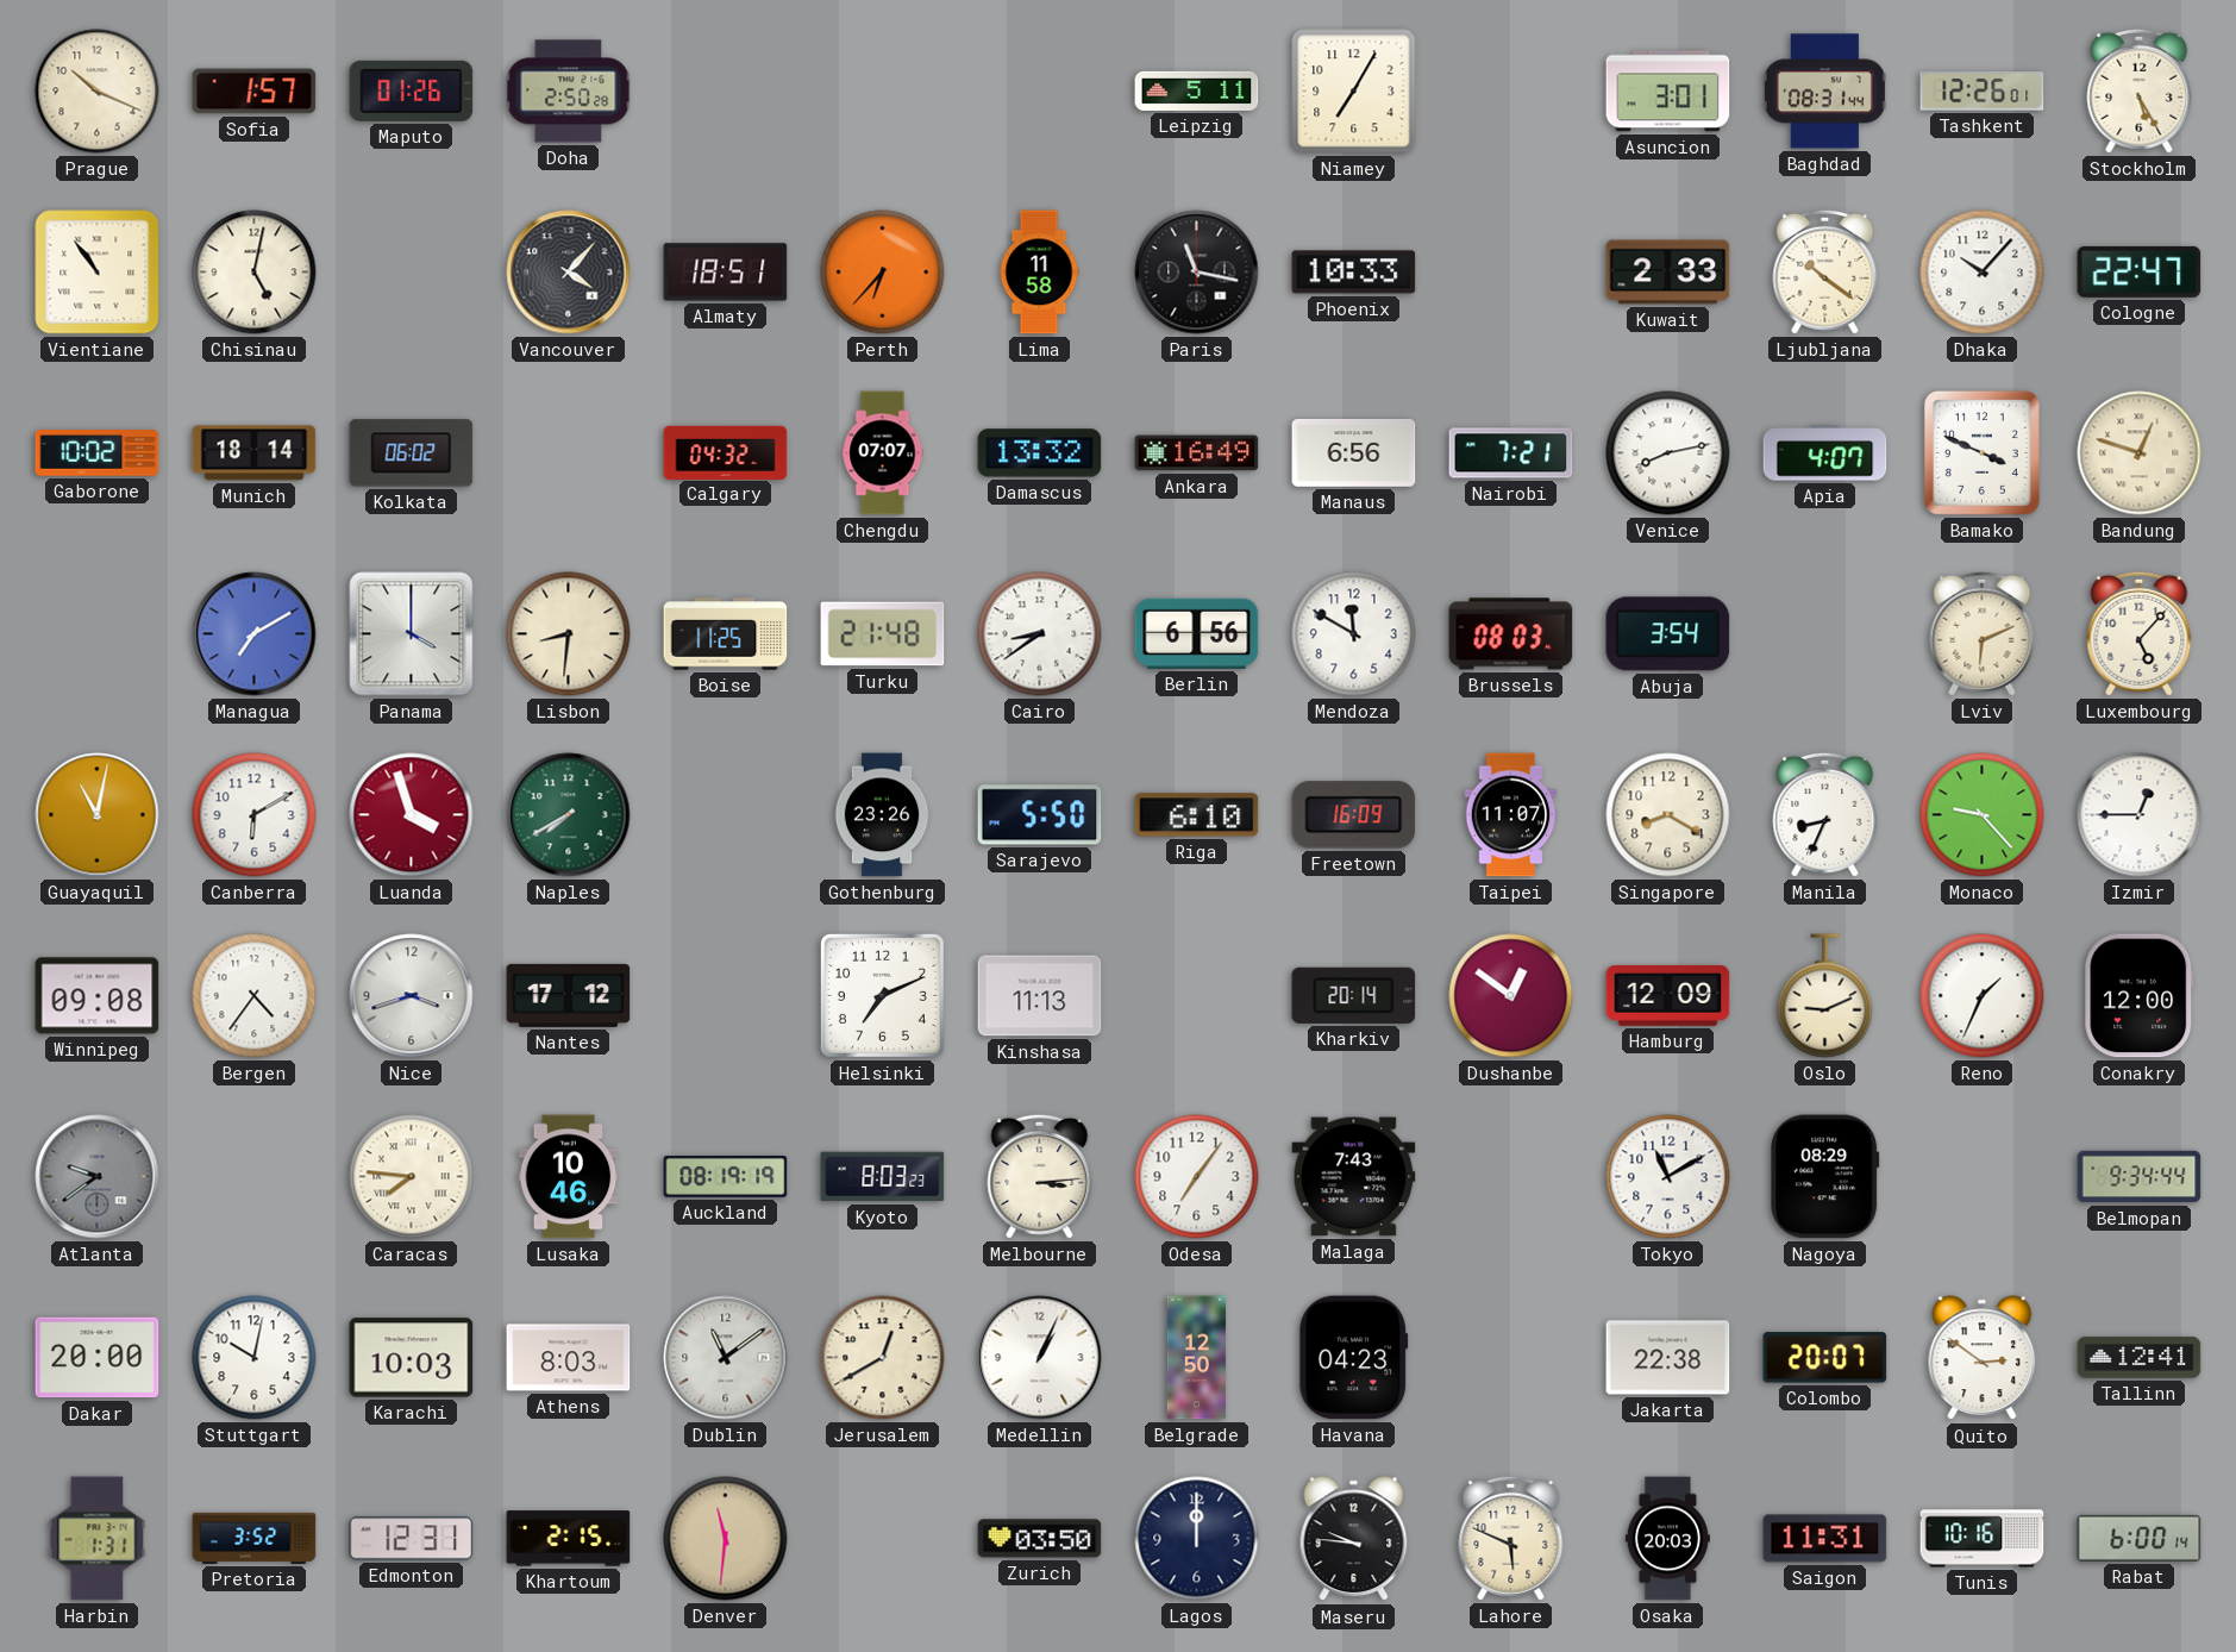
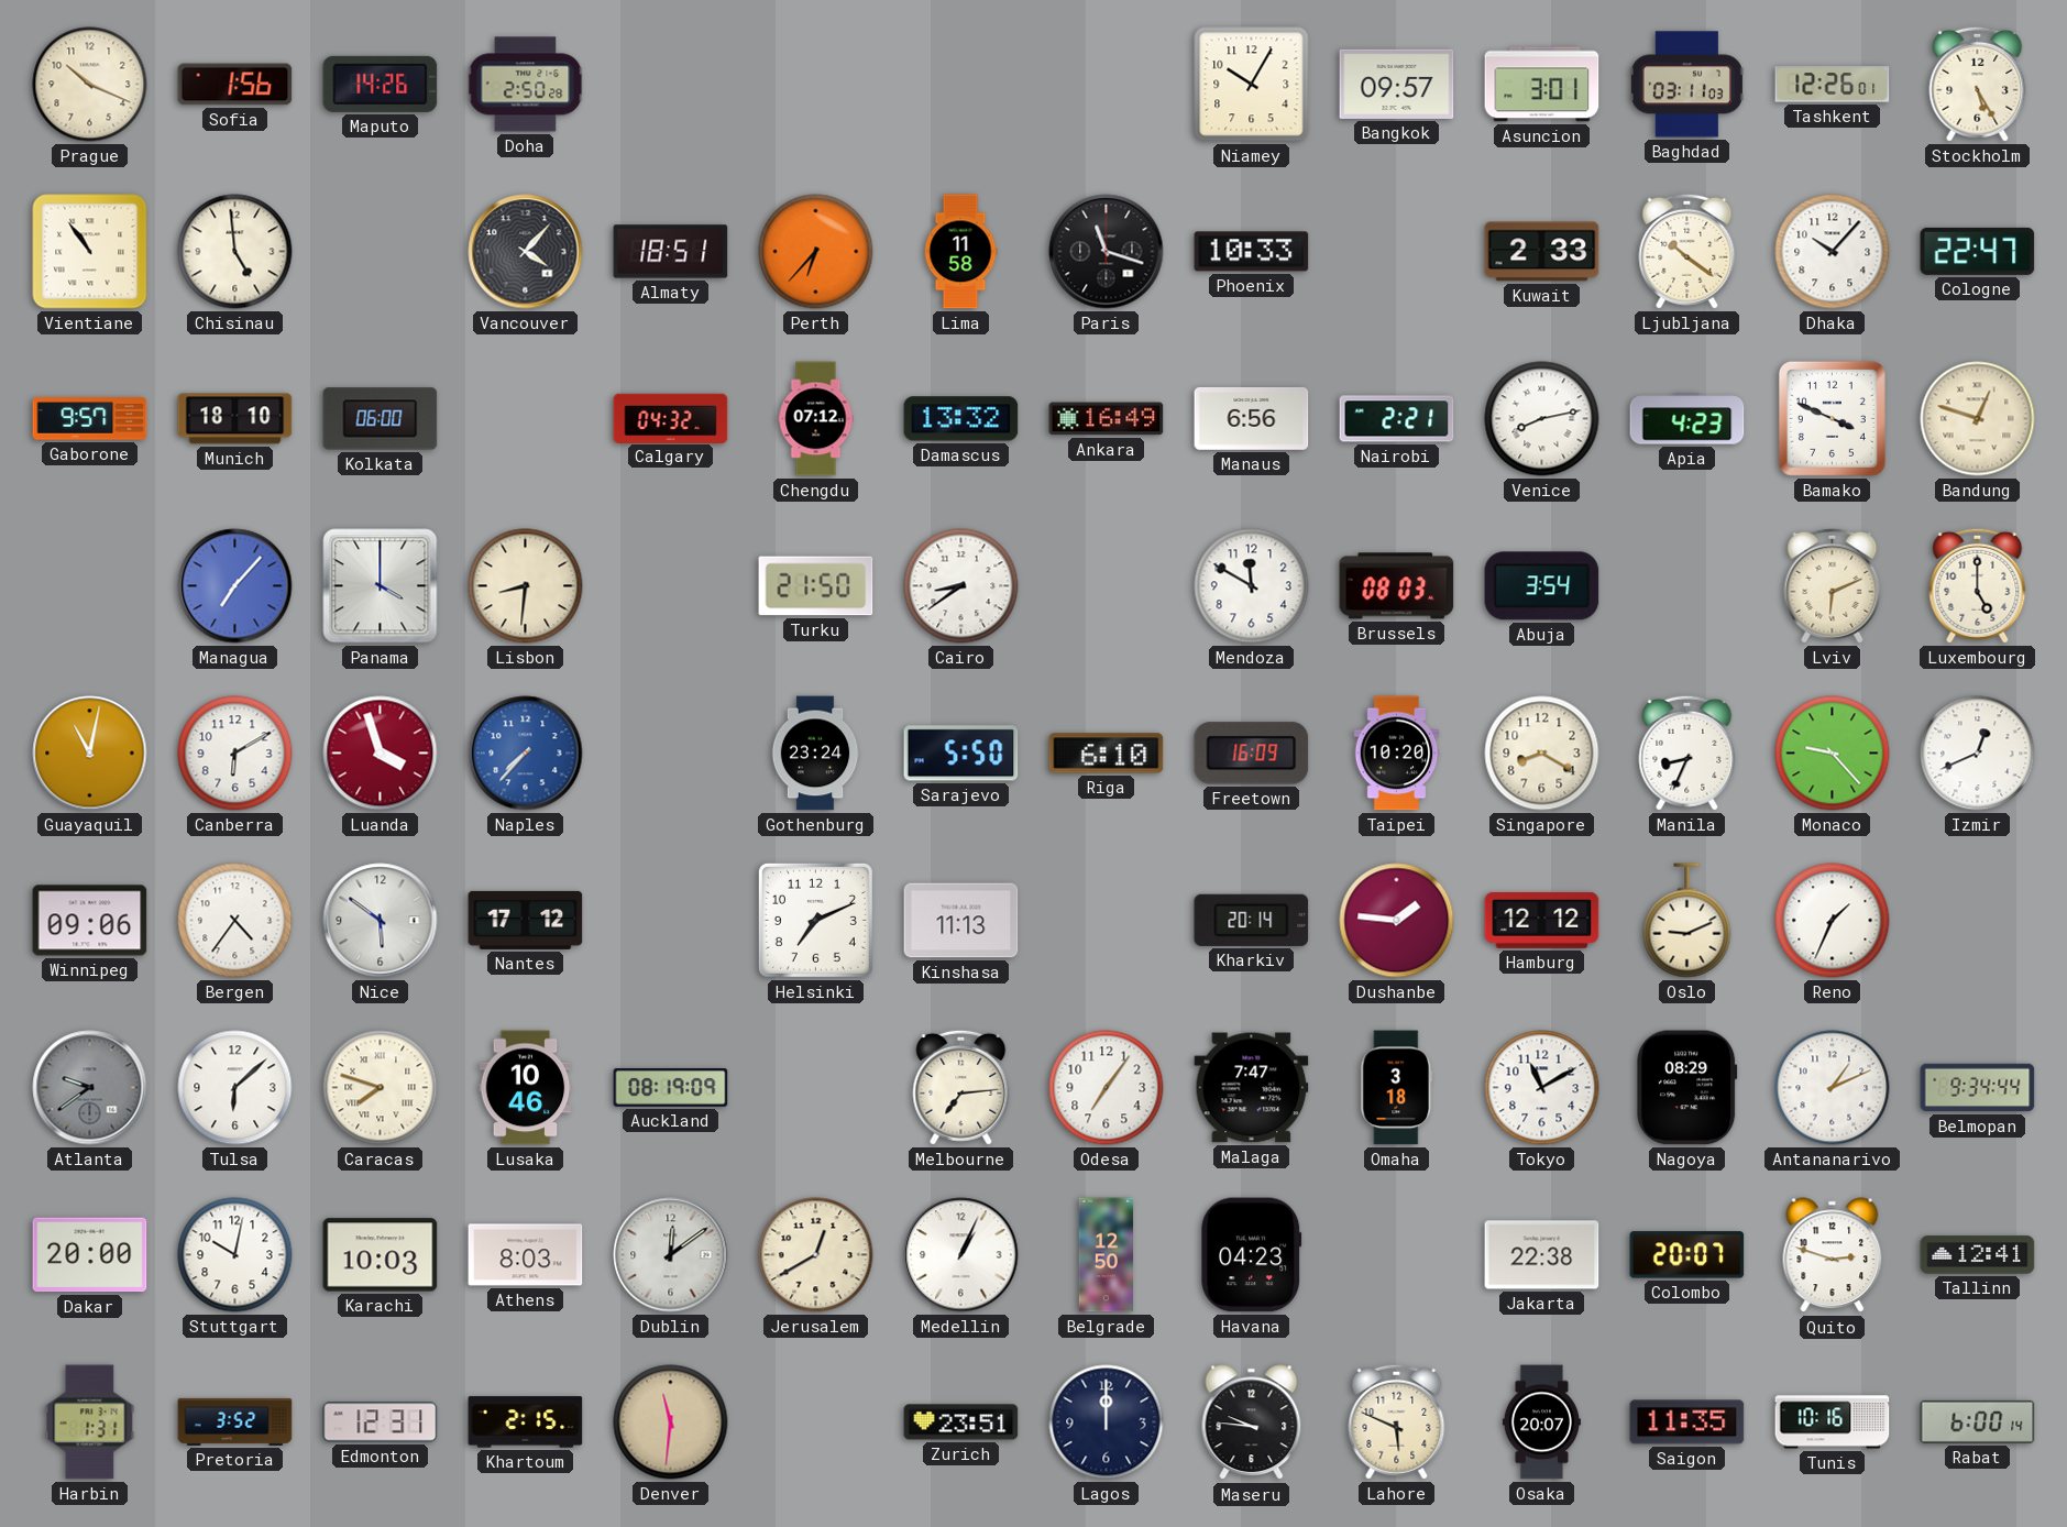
Sofia: 1:57 -> 1:56
Maputo: 01:26 -> 14:26
Leipzig: 5:11 -> none
Niamey: 7:05 -> 10:05
Bangkok: none -> 09:57
Baghdad: 08:31 -> 03:11
Chisinau: 5:02 -> 4:59
Paris: 11:17 -> 11:18
Gaborone: 10:02 -> 9:57
Munich: 18:14 -> 18:10
Kolkata: 06:02 -> 06:00
Chengdu: 07:07 -> 07:12
Nairobi: 7:21 -> 2:21
Apia: 4:07 -> 4:23
Managua: 7:10 -> 7:07
Boise: 11:25 -> none
Turku: 21:48 -> 21:50
Berlin: 6:56 -> none
Luxembourg: 5:07 -> 5:00
Naples: 7:40 -> 7:37
Naples dial: green -> blue
Gothenburg: 23:26 -> 23:24
Taipei: 11:07 -> 10:20
Izmir: 12:45 -> 12:41
Winnipeg: 09:08 -> 09:06
Nice: 3:42 -> 5:51
Dushanbe: 12:51 -> 1:46
Hamburg: 12:09 -> 12:12
Conakry: 12:00 -> none
Tulsa: none -> 6:08
Caracas: 7:46 -> 7:48
Auckland: 08:19:19 -> 08:19:09
Kyoto: 8:03 -> none
Melbourne: 3:14 -> 7:14
Malaga: 7:43 -> 7:47
Omaha: none -> 3:18
Antananarivo: none -> 1:11
Dublin: 11:09 -> 12:09
Quito: 2:51 -> 2:48
Zurich: 03:50 -> 23:51
Osaka: 20:03 -> 20:07
Saigon: 11:31 -> 11:35
